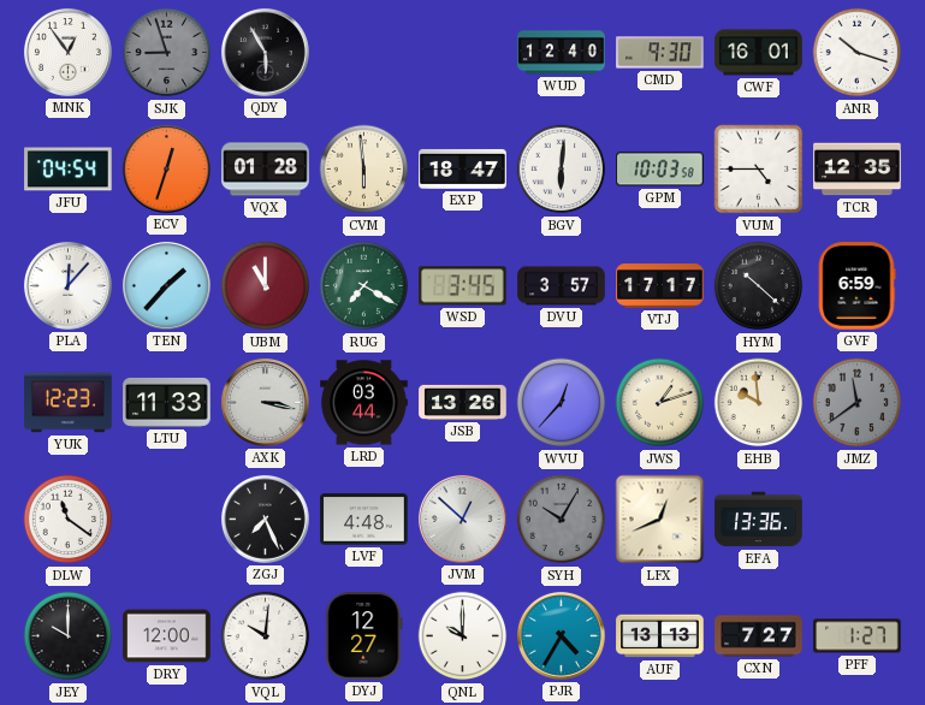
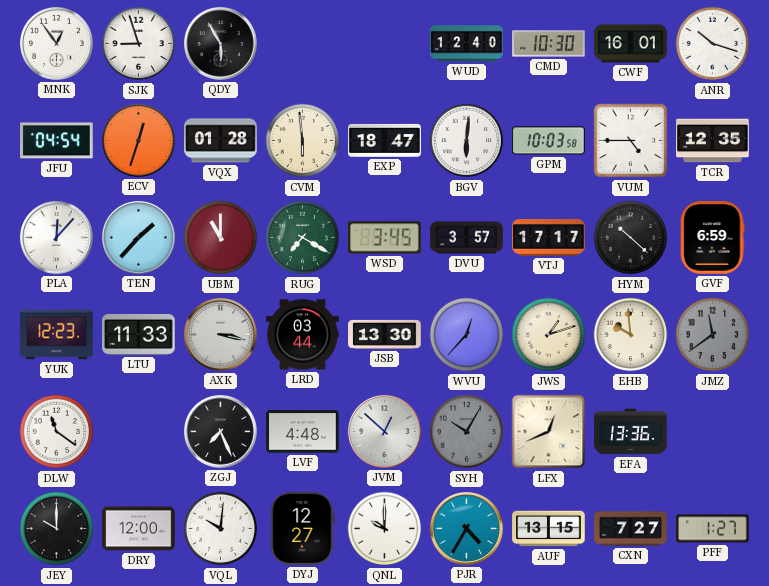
SJK dial: grey -> white
CMD: 9:30 -> 10:30
JSB: 13:26 -> 13:30
AUF: 13:13 -> 13:15
